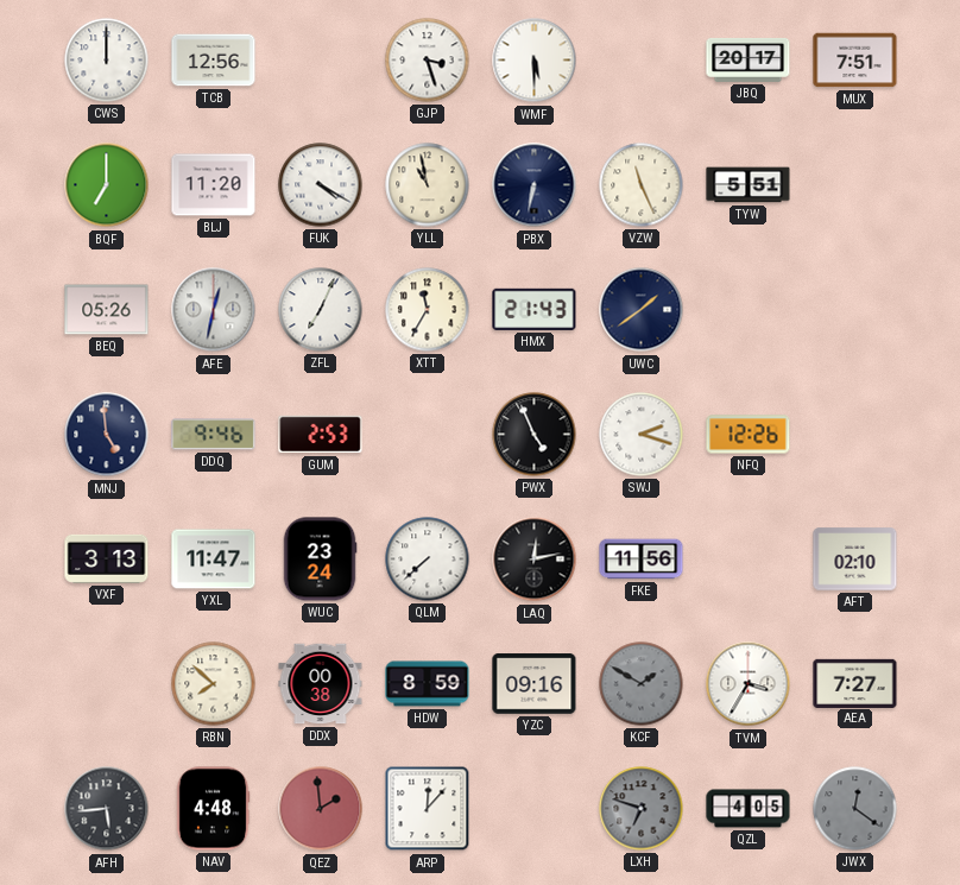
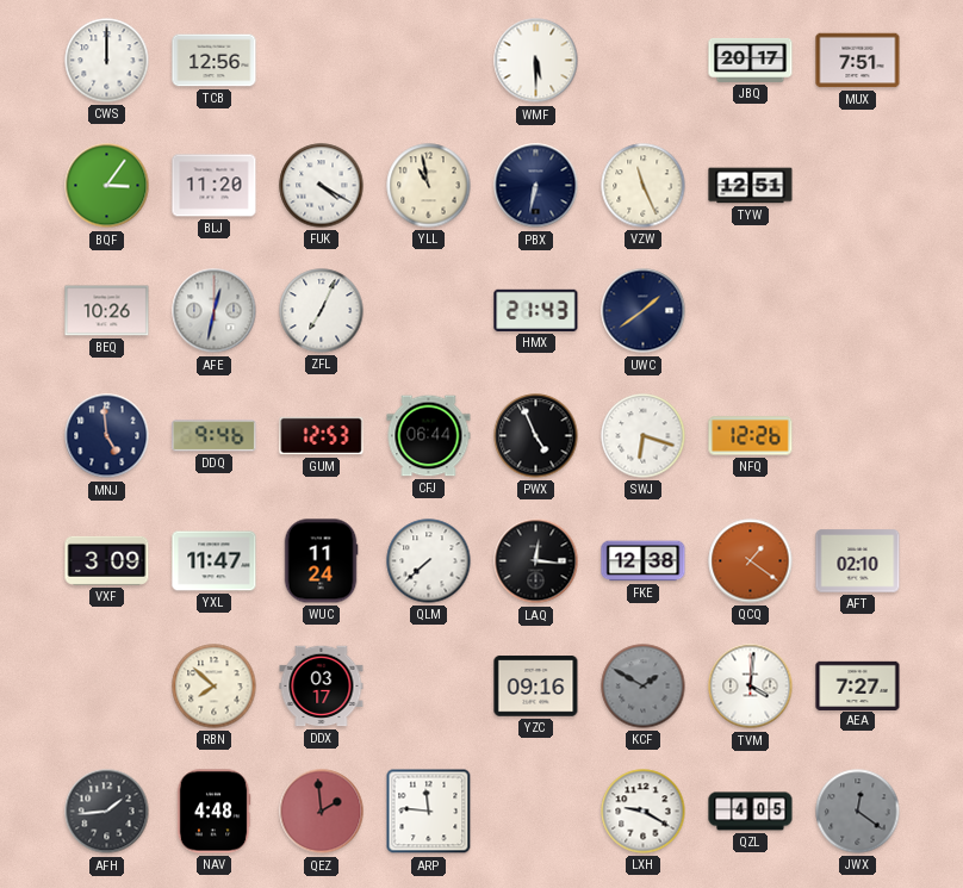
GJP: 3:27 -> none
BQF: 7:00 -> 3:06
TYW: 5:51 -> 12:51
BEQ: 05:26 -> 10:26
XTT: 11:35 -> none
GUM: 2:53 -> 12:53
CFJ: none -> 06:44
SWJ: 2:18 -> 6:18
VXF: 3:13 -> 3:09
WUC: 23:24 -> 11:24
LAQ: 12:13 -> 12:16
FKE: 11:56 -> 12:38
QCQ: none -> 1:21
DDX: 00:38 -> 03:17
HDW: 8:59 -> none
TVM: 3:35 -> 4:01
AFH: 5:44 -> 1:44
ARP: 12:07 -> 11:46
LXH: 6:48 -> 9:20
LXH dial: grey -> white
